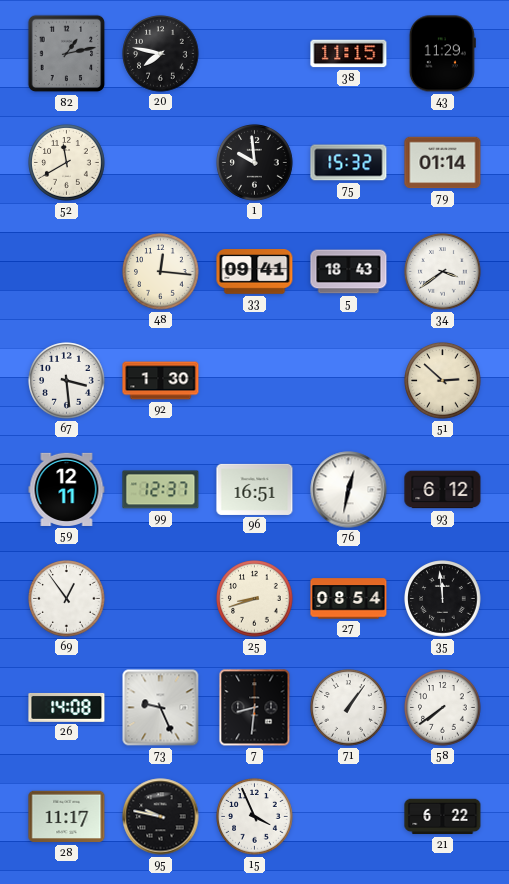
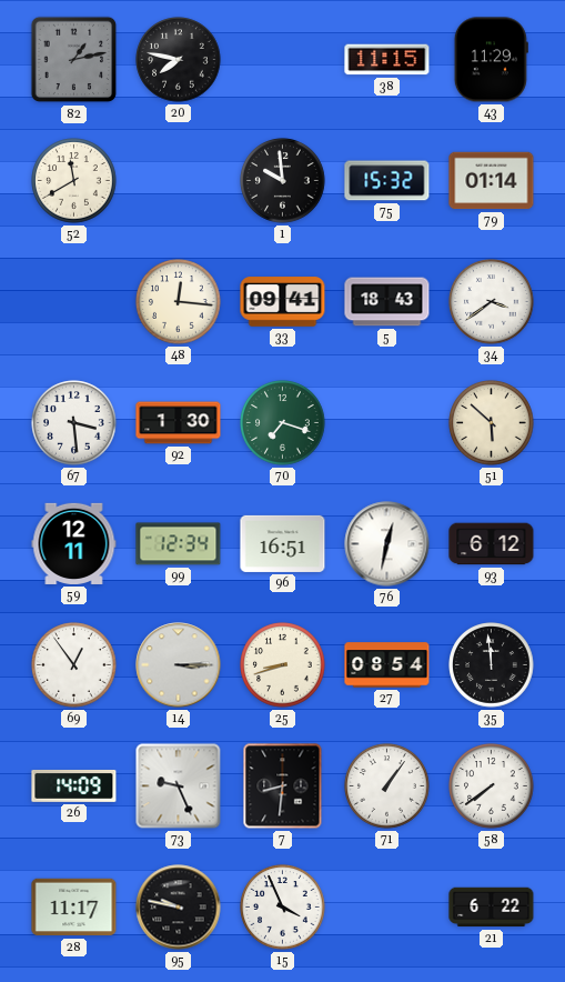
70: none -> 7:18
51: 2:52 -> 5:52
99: 12:37 -> 12:34
14: none -> 3:15
26: 14:08 -> 14:09
